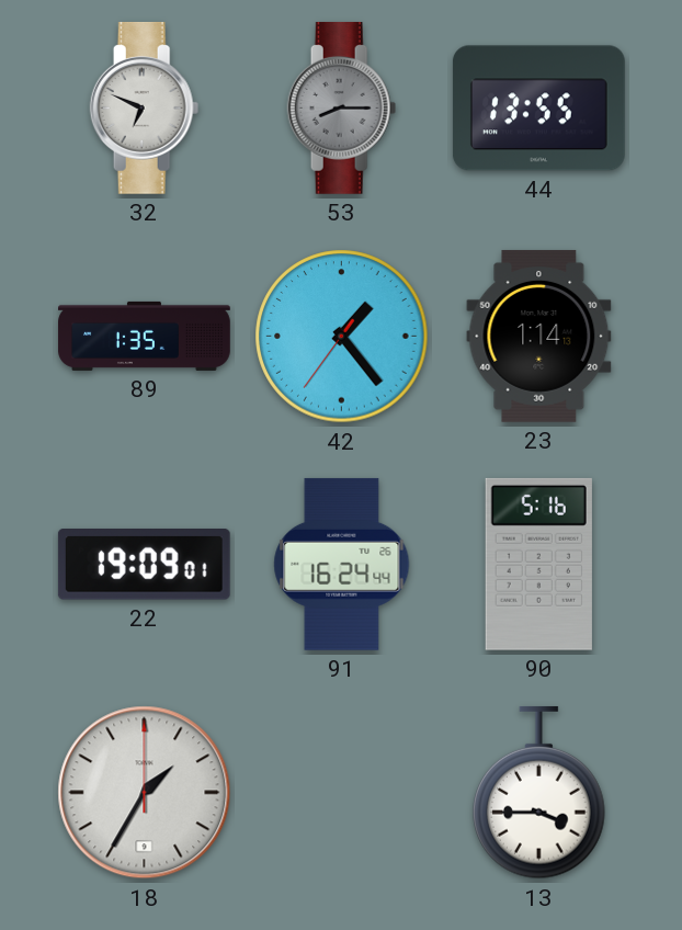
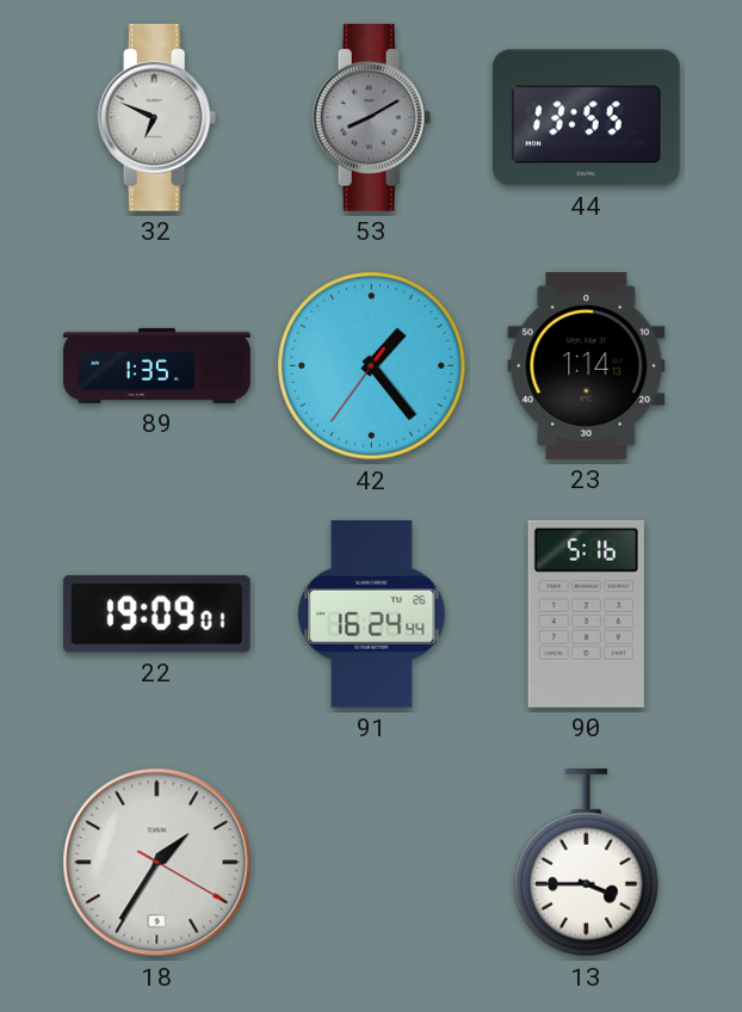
53: 8:15 -> 8:10
18: 1:35:00 -> 1:35:20
